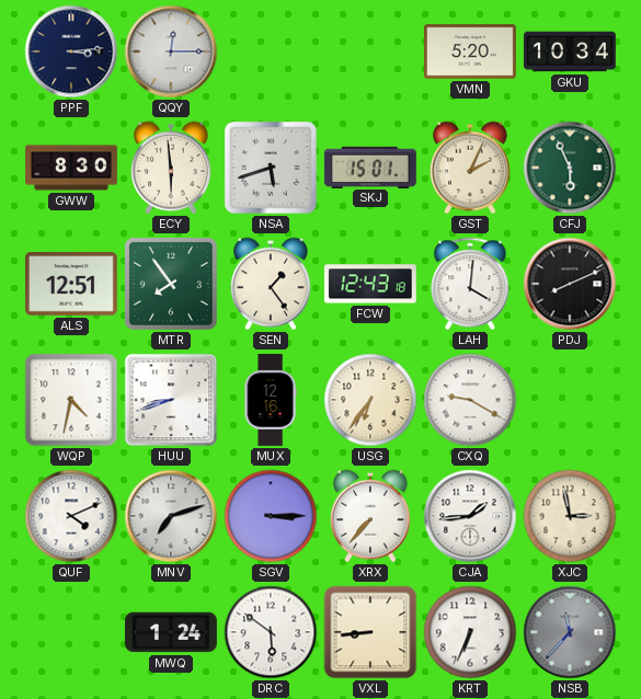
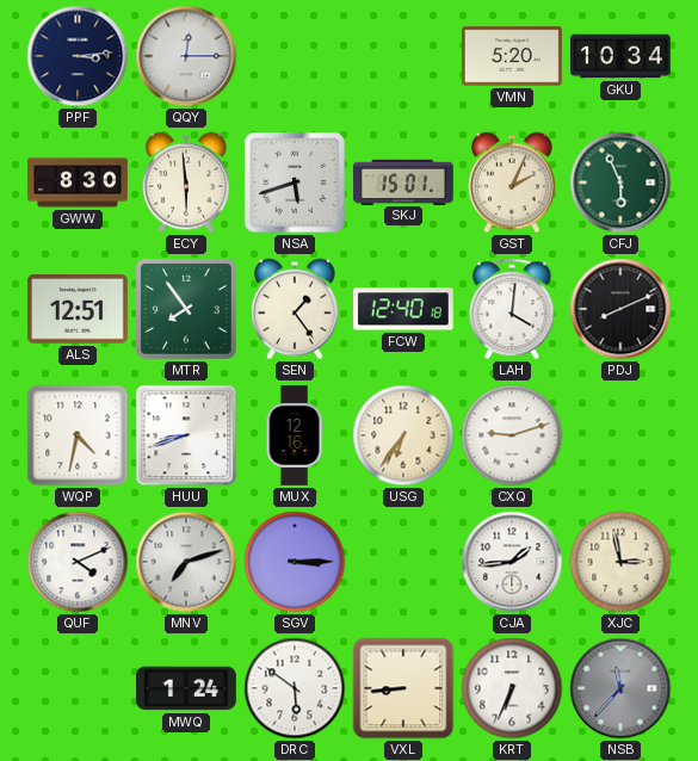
FCW: 12:43 -> 12:40
CXQ: 9:20 -> 9:12
XRX: 7:37 -> none
